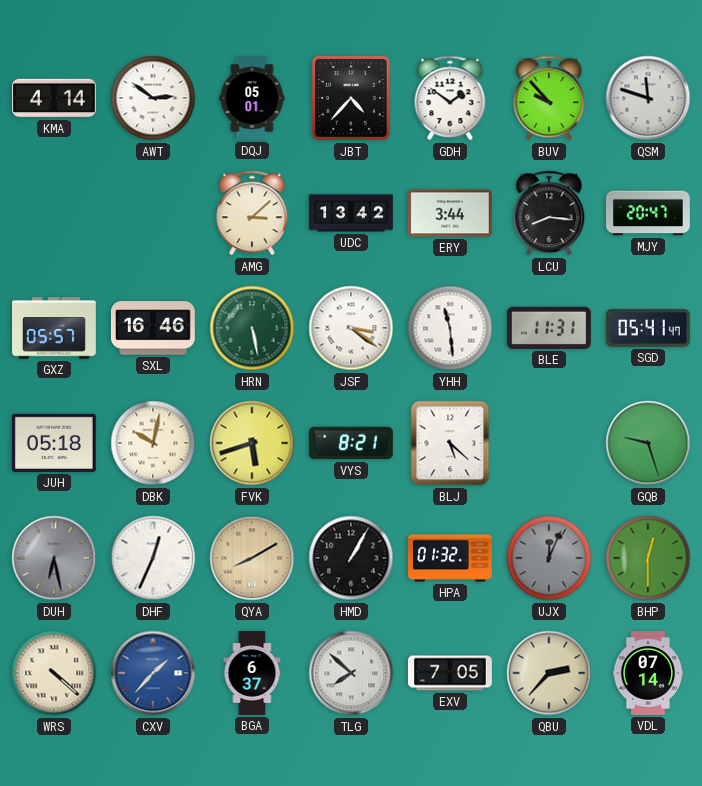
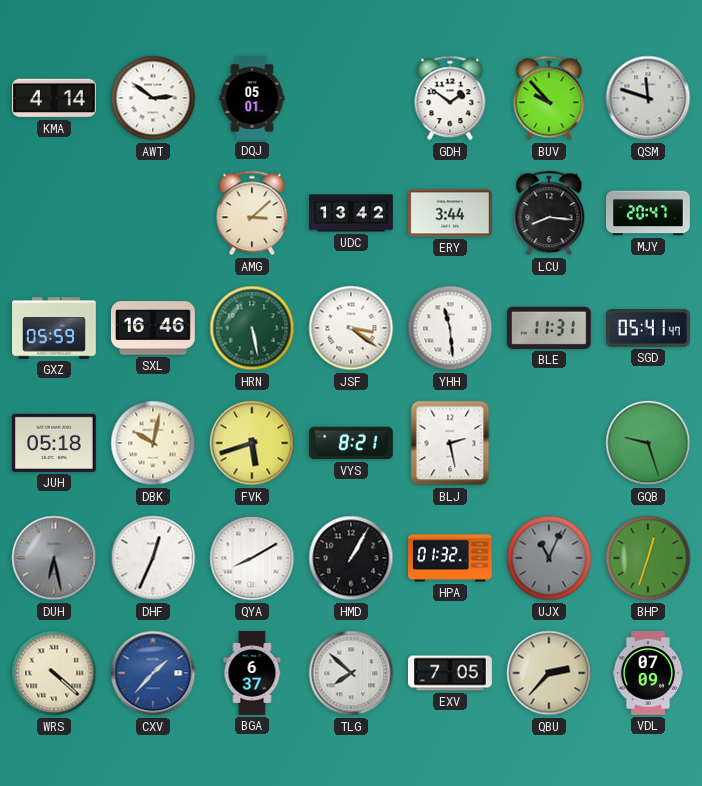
JBT: 4:37 -> none
GXZ: 05:57 -> 05:59
BLJ: 5:22 -> 2:28
QYA dial: champagne -> white
UJX: 12:04 -> 11:04
BHP: 12:30 -> 12:33
VDL: 07:14 -> 07:09
